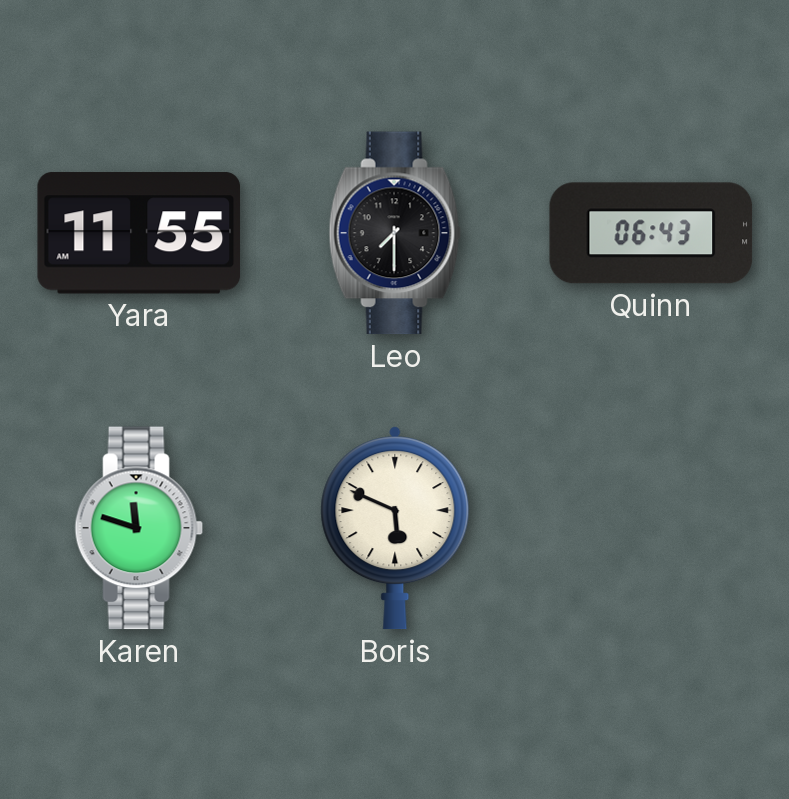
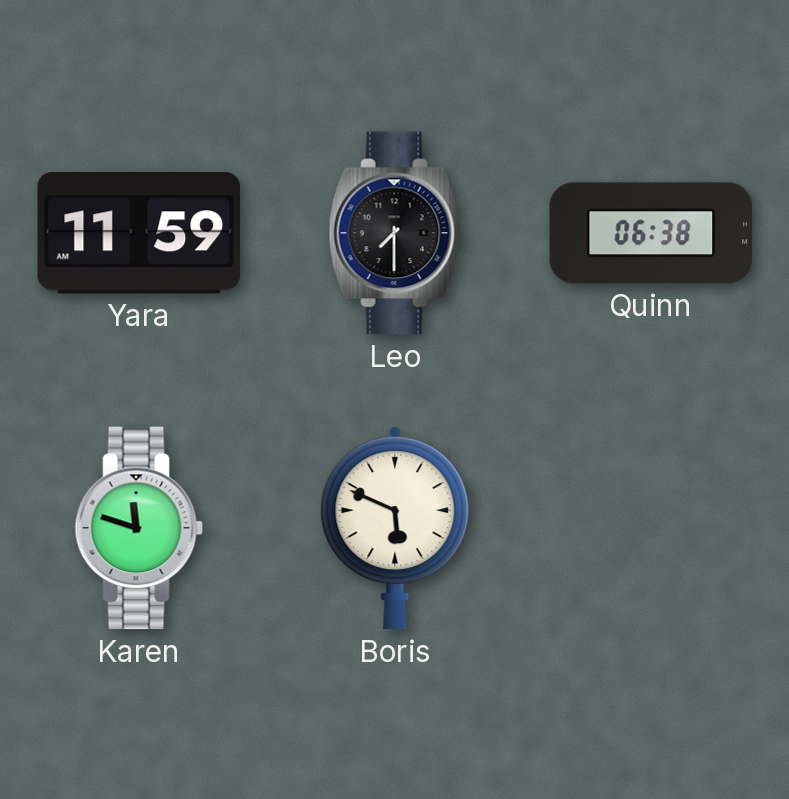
Yara: 11:55 -> 11:59
Quinn: 06:43 -> 06:38
